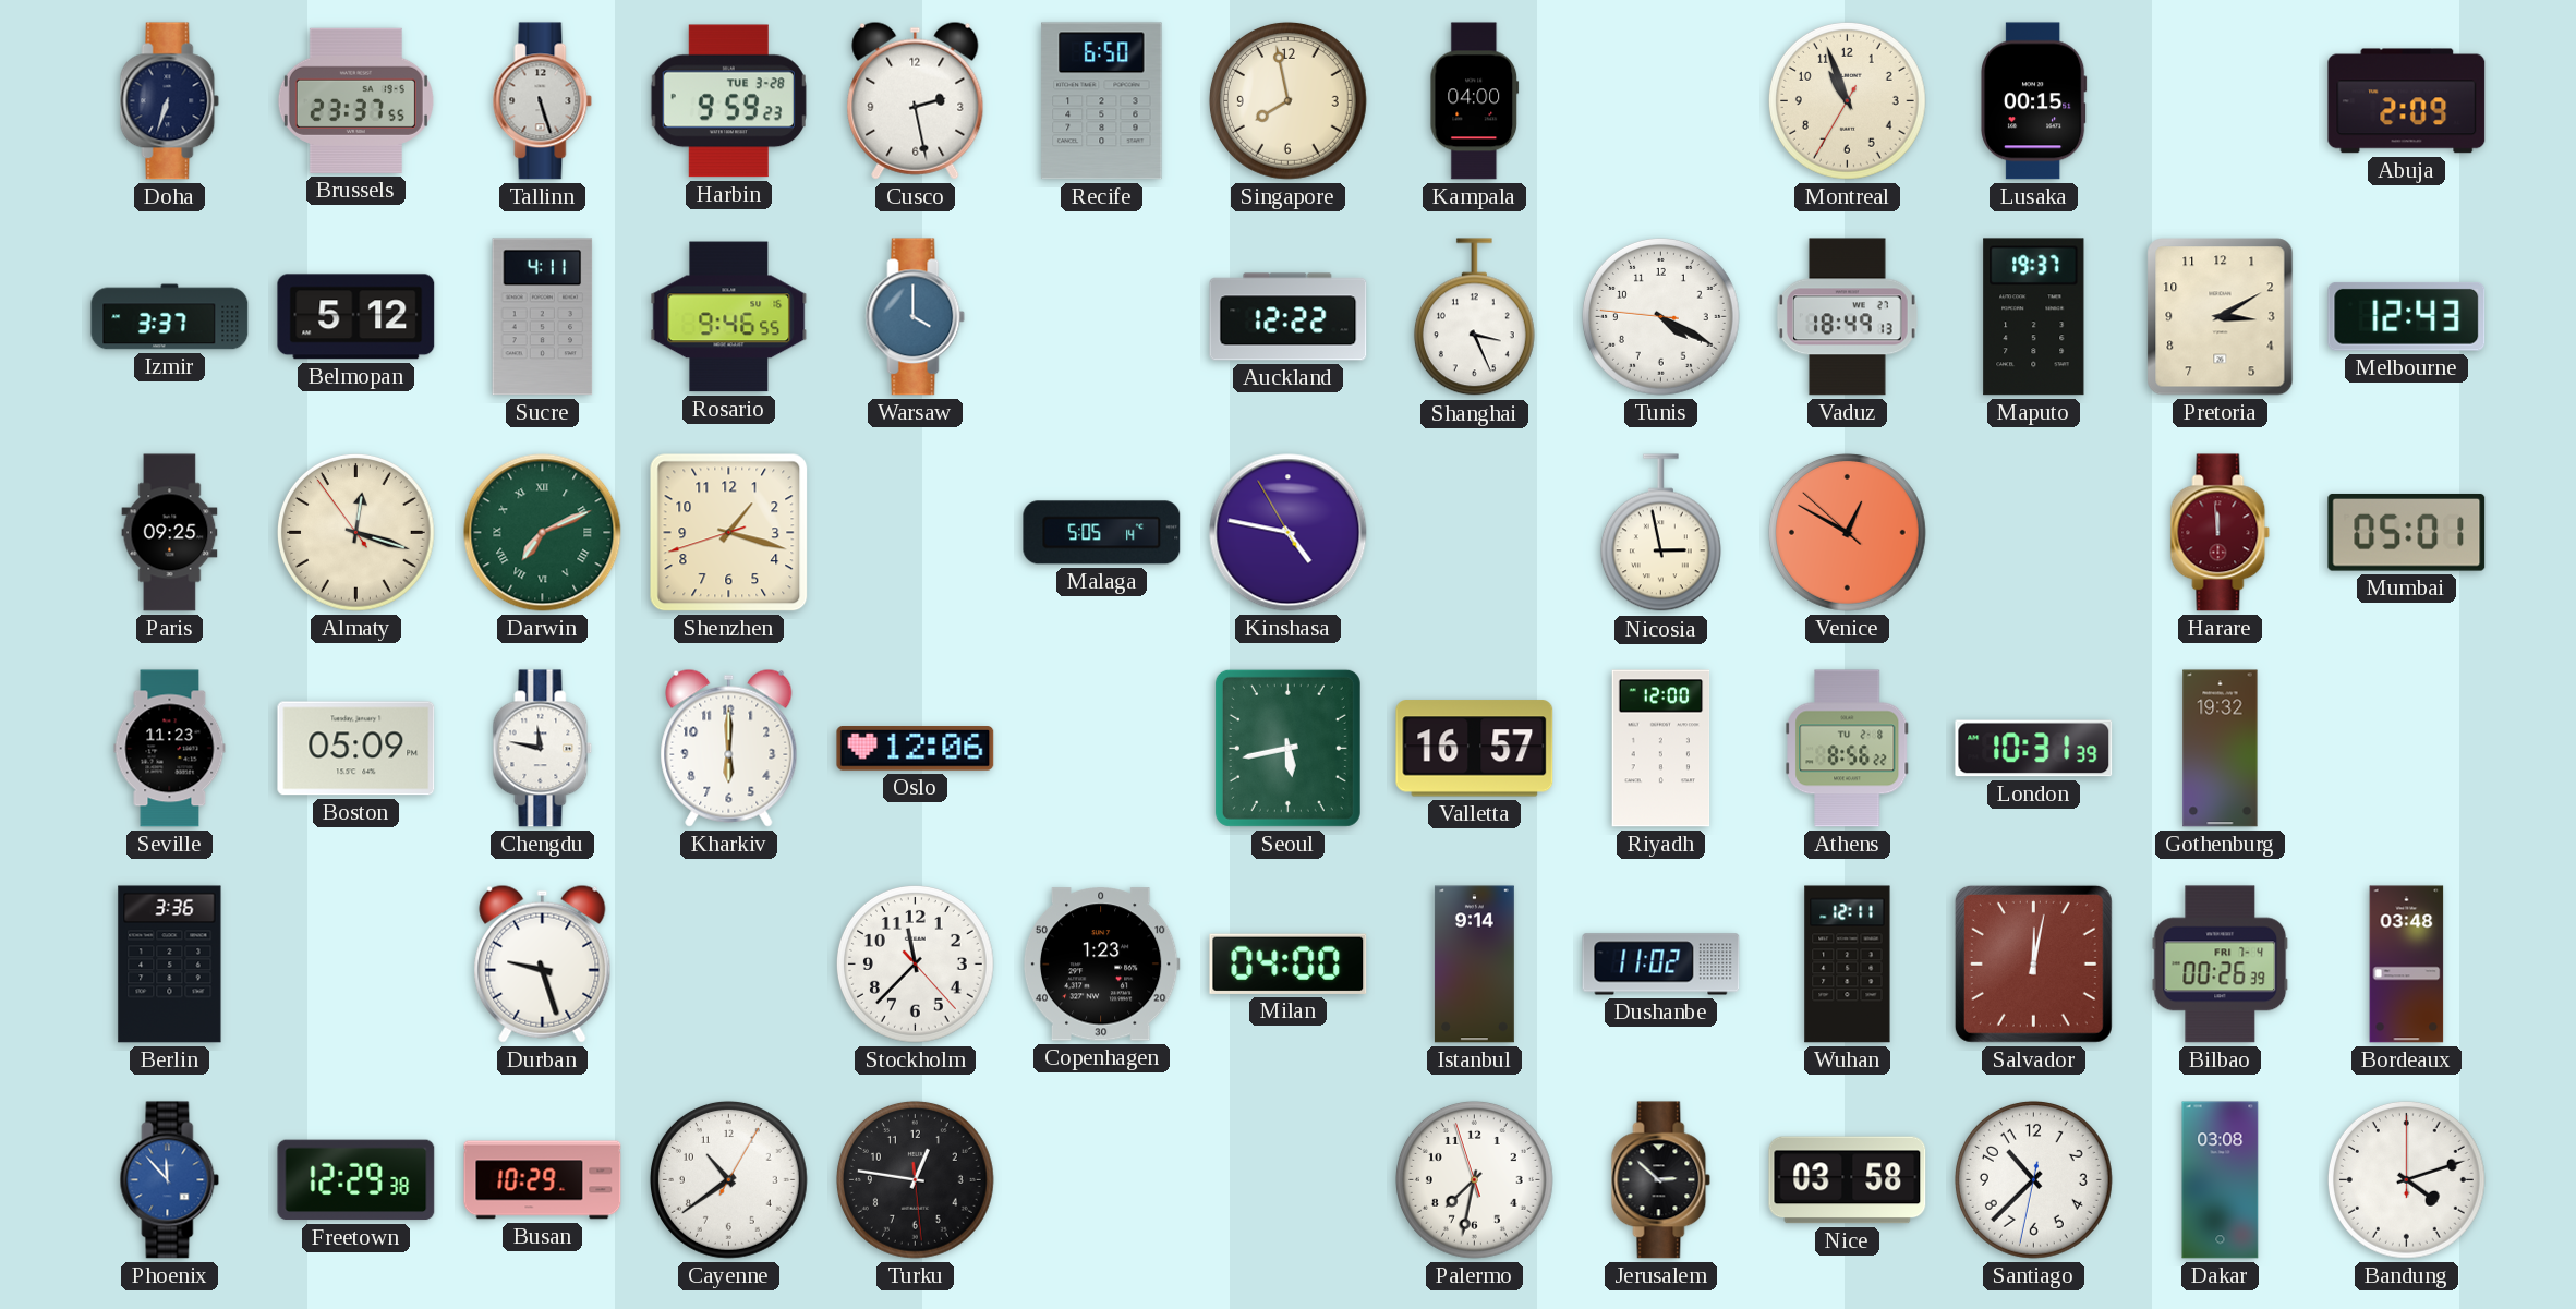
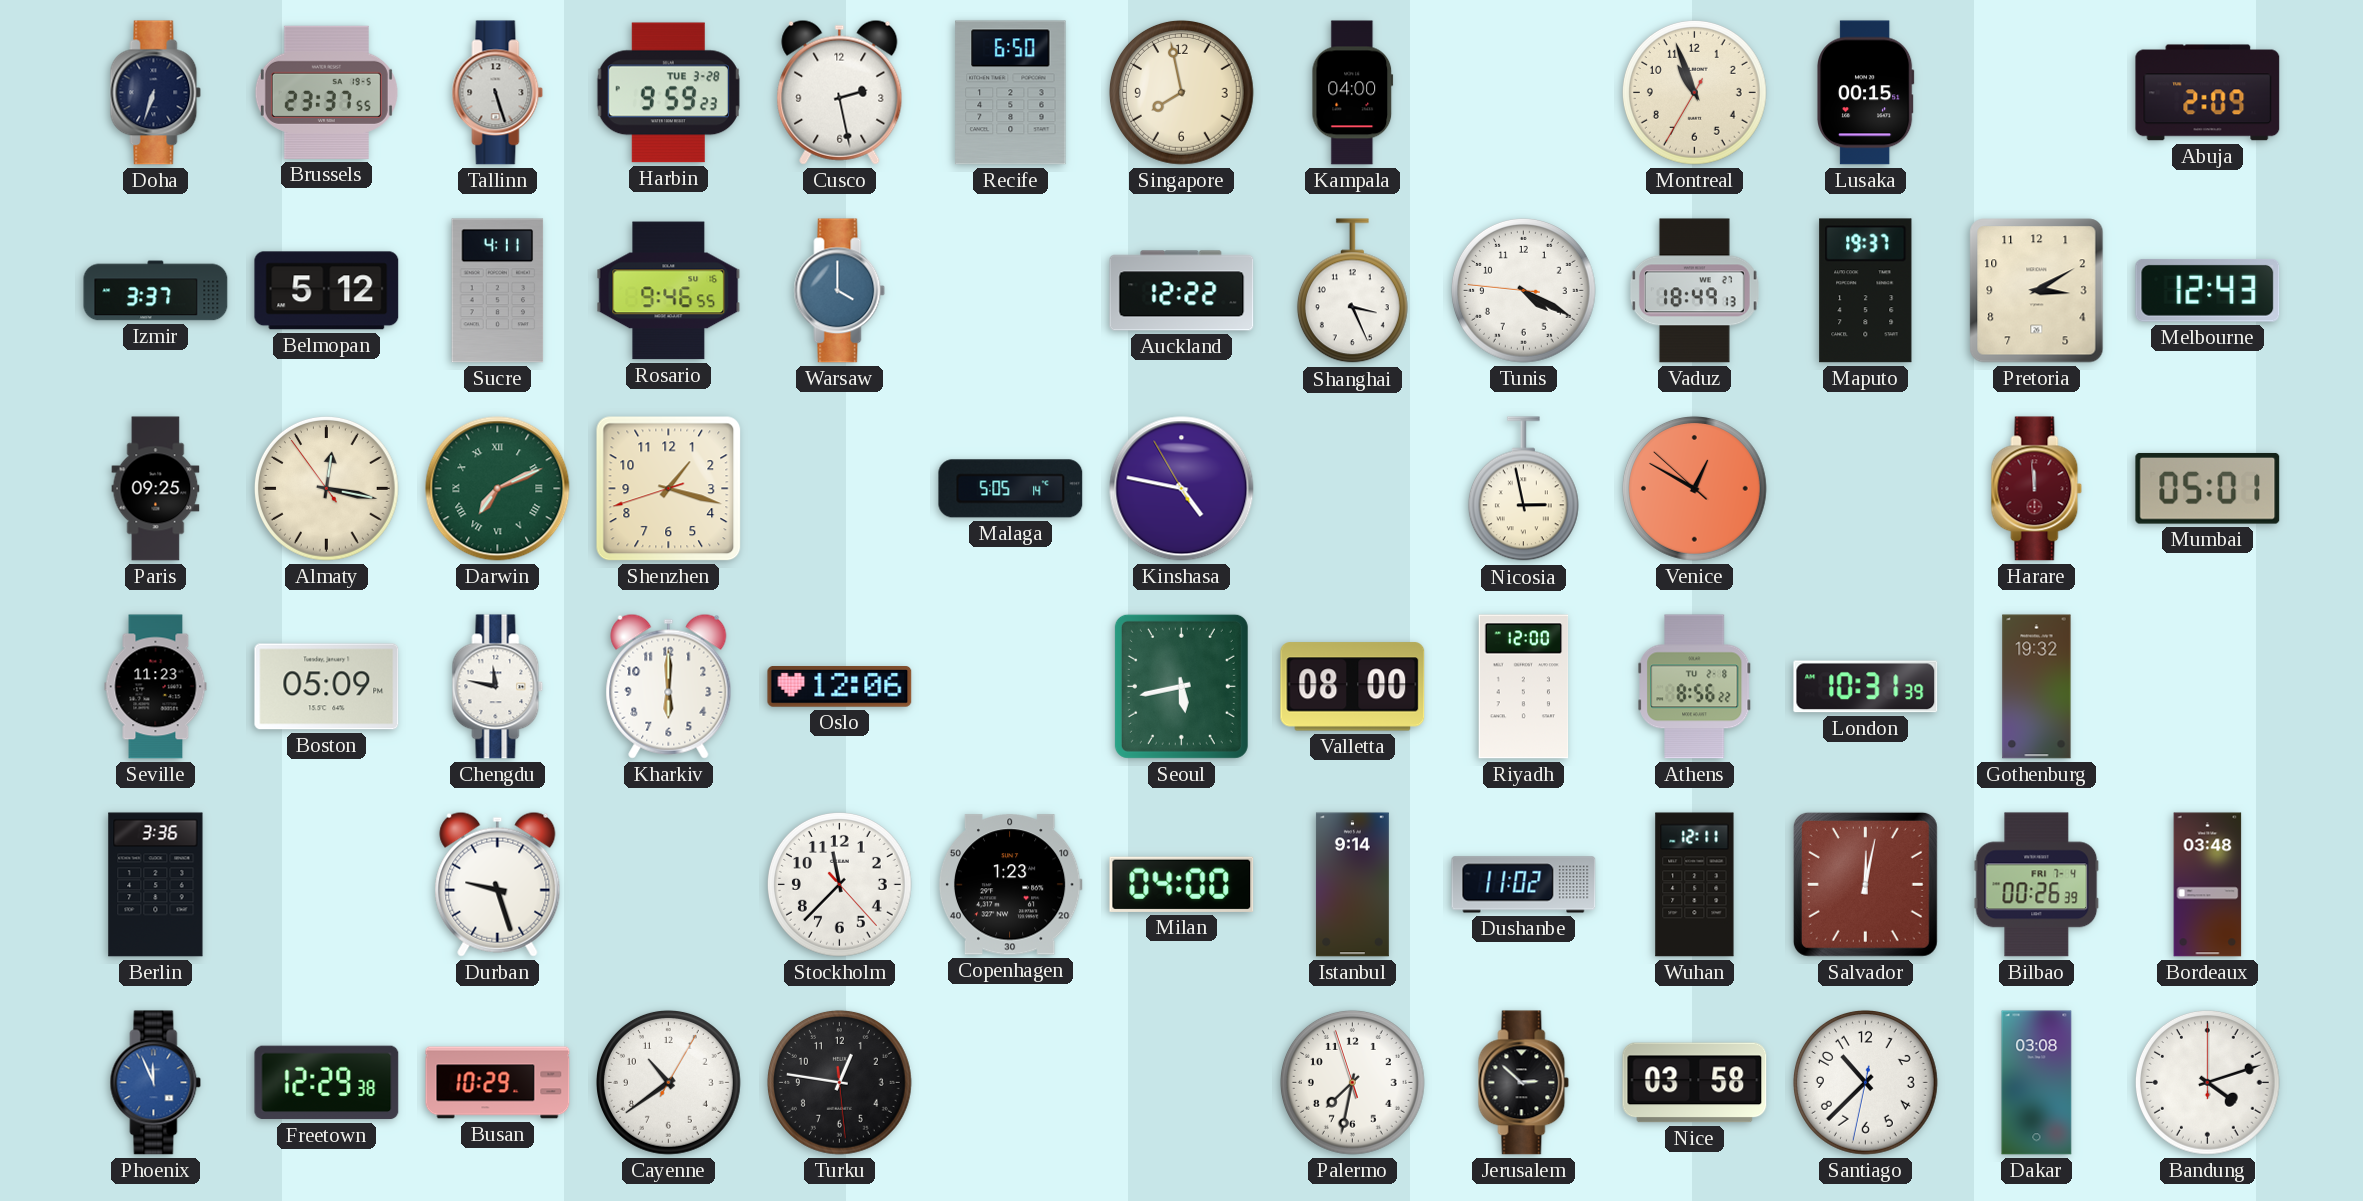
Almaty: 12:17 -> 12:16
Valletta: 16:57 -> 08:00
Phoenix: 11:53 -> 11:56
